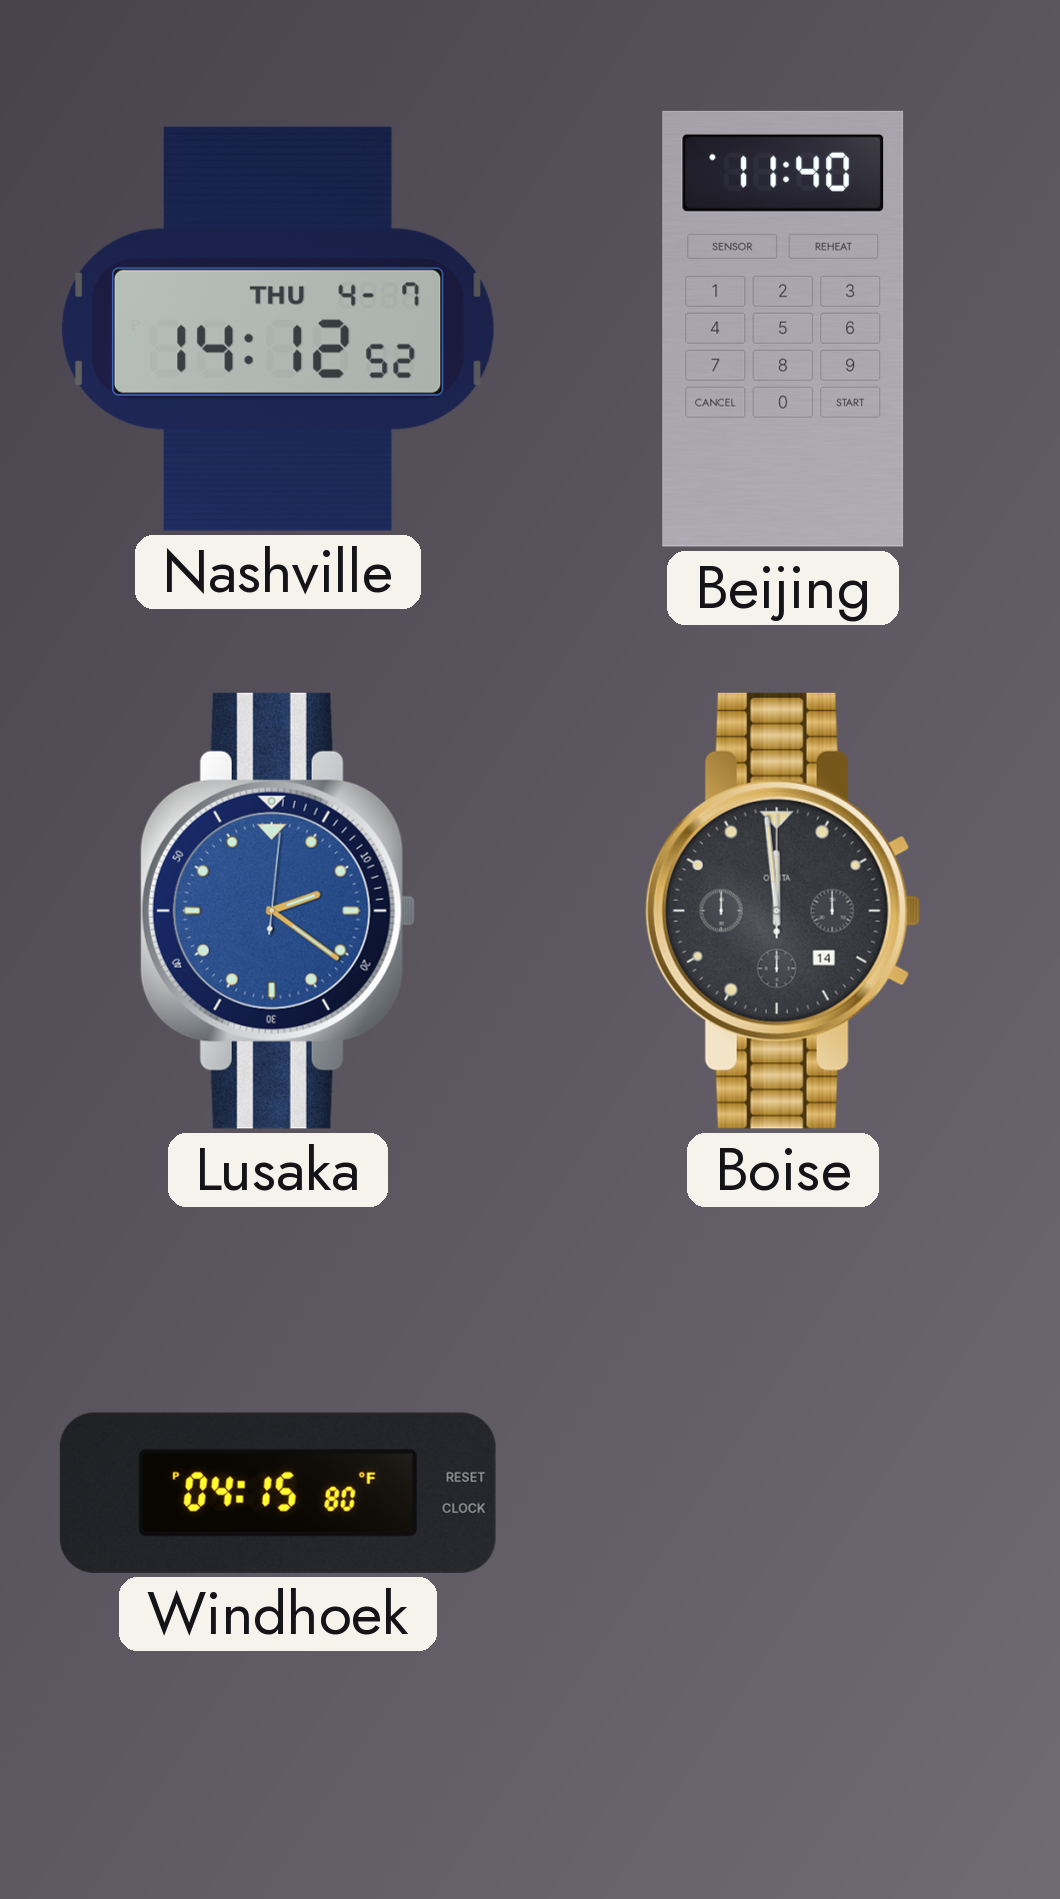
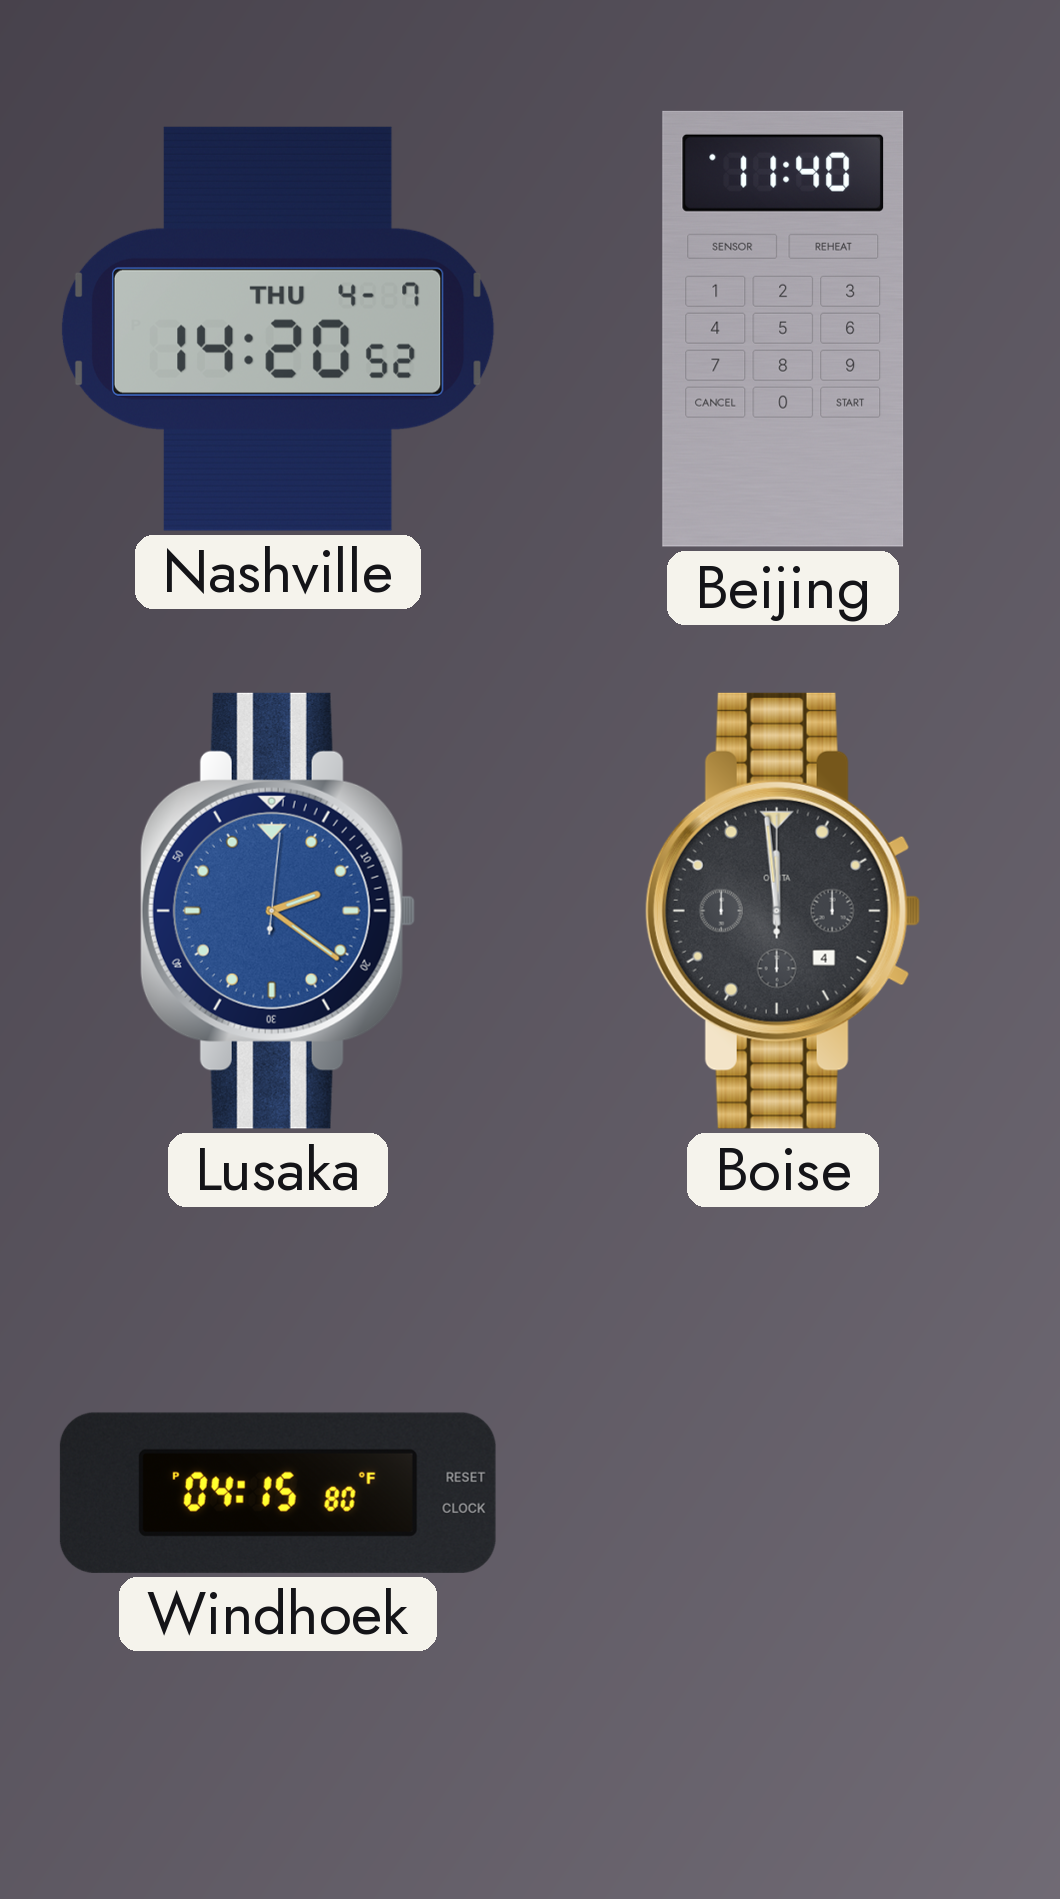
Nashville: 14:12 -> 14:20
Boise date: 14 -> 4
